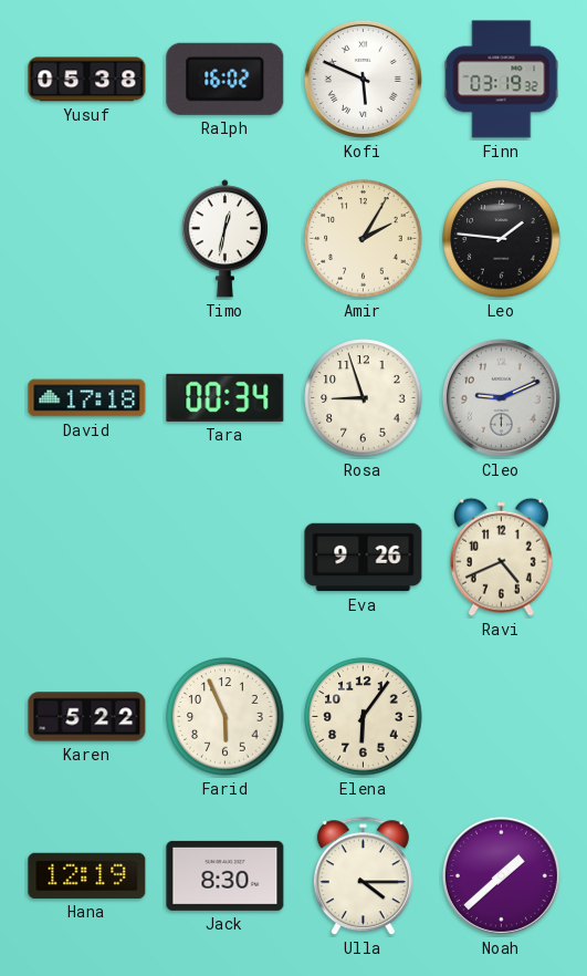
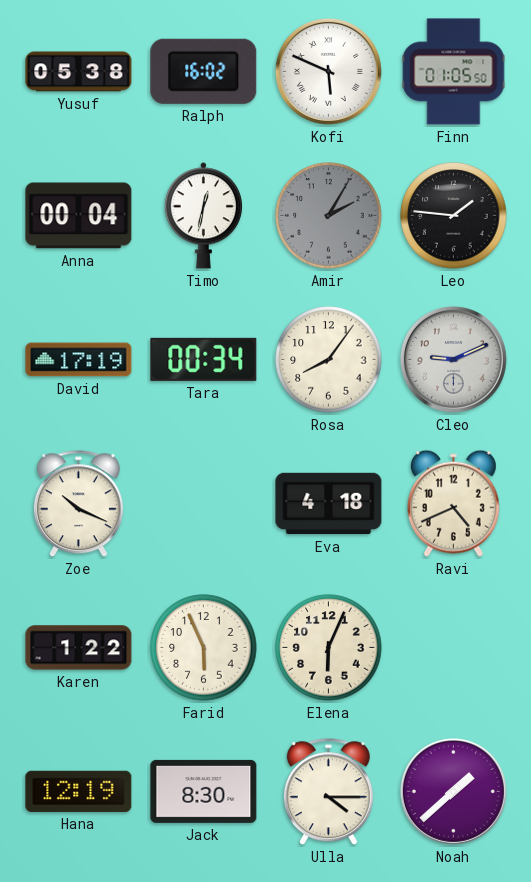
Finn: 03:19 -> 01:05
Anna: none -> 00:04
Amir dial: cream -> grey
David: 17:18 -> 17:19
Rosa: 8:57 -> 8:06
Zoe: none -> 10:19
Eva: 9:26 -> 4:18
Karen: 5:22 -> 1:22
Elena: 6:06 -> 6:04
